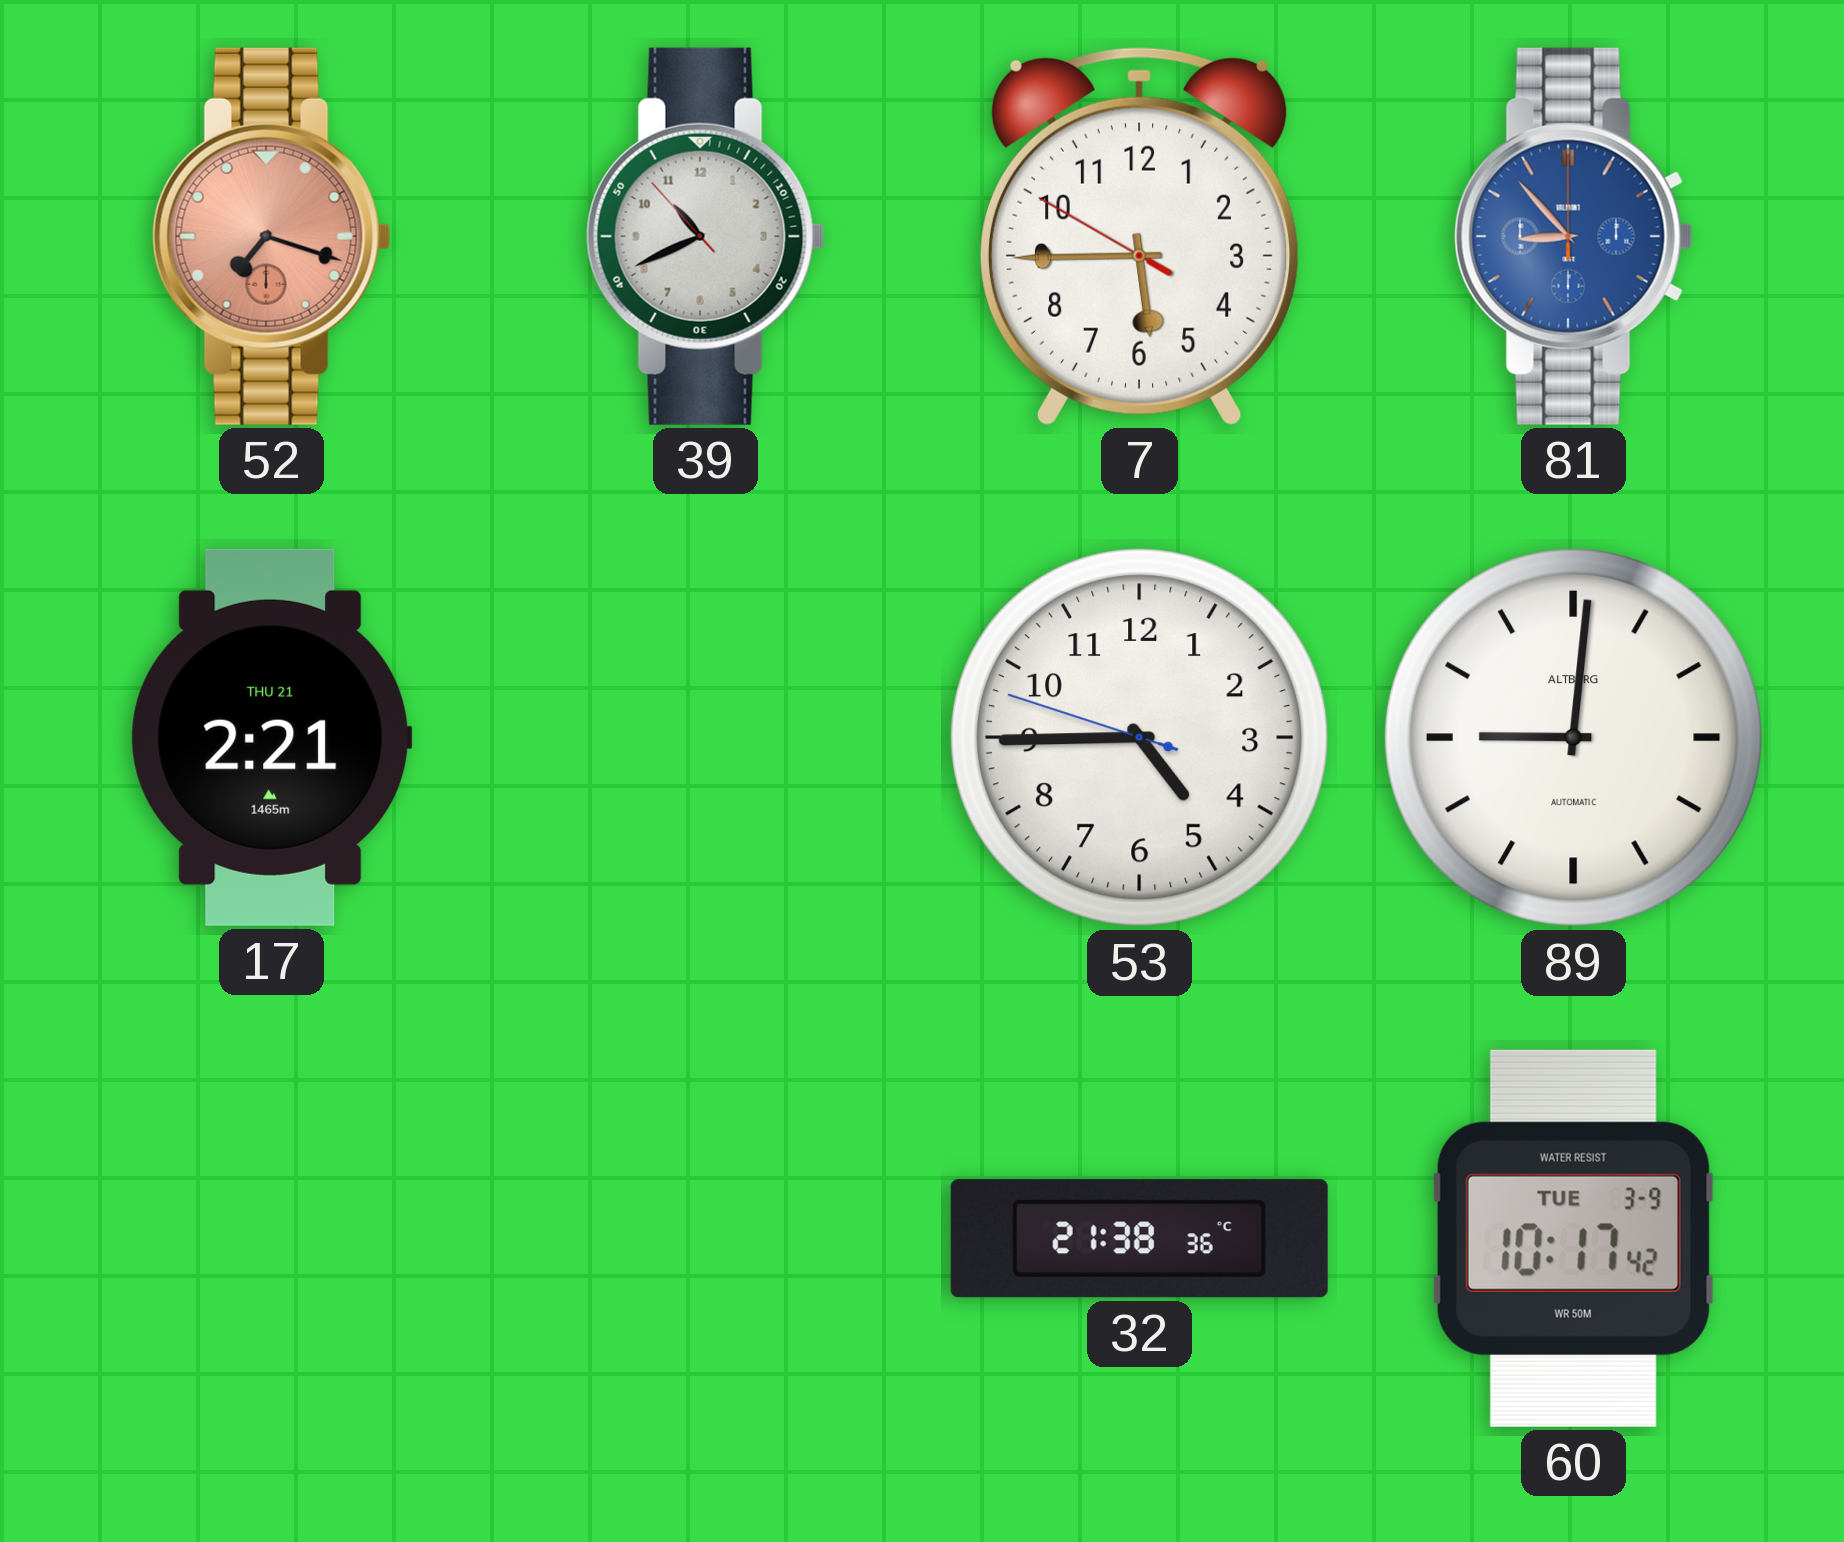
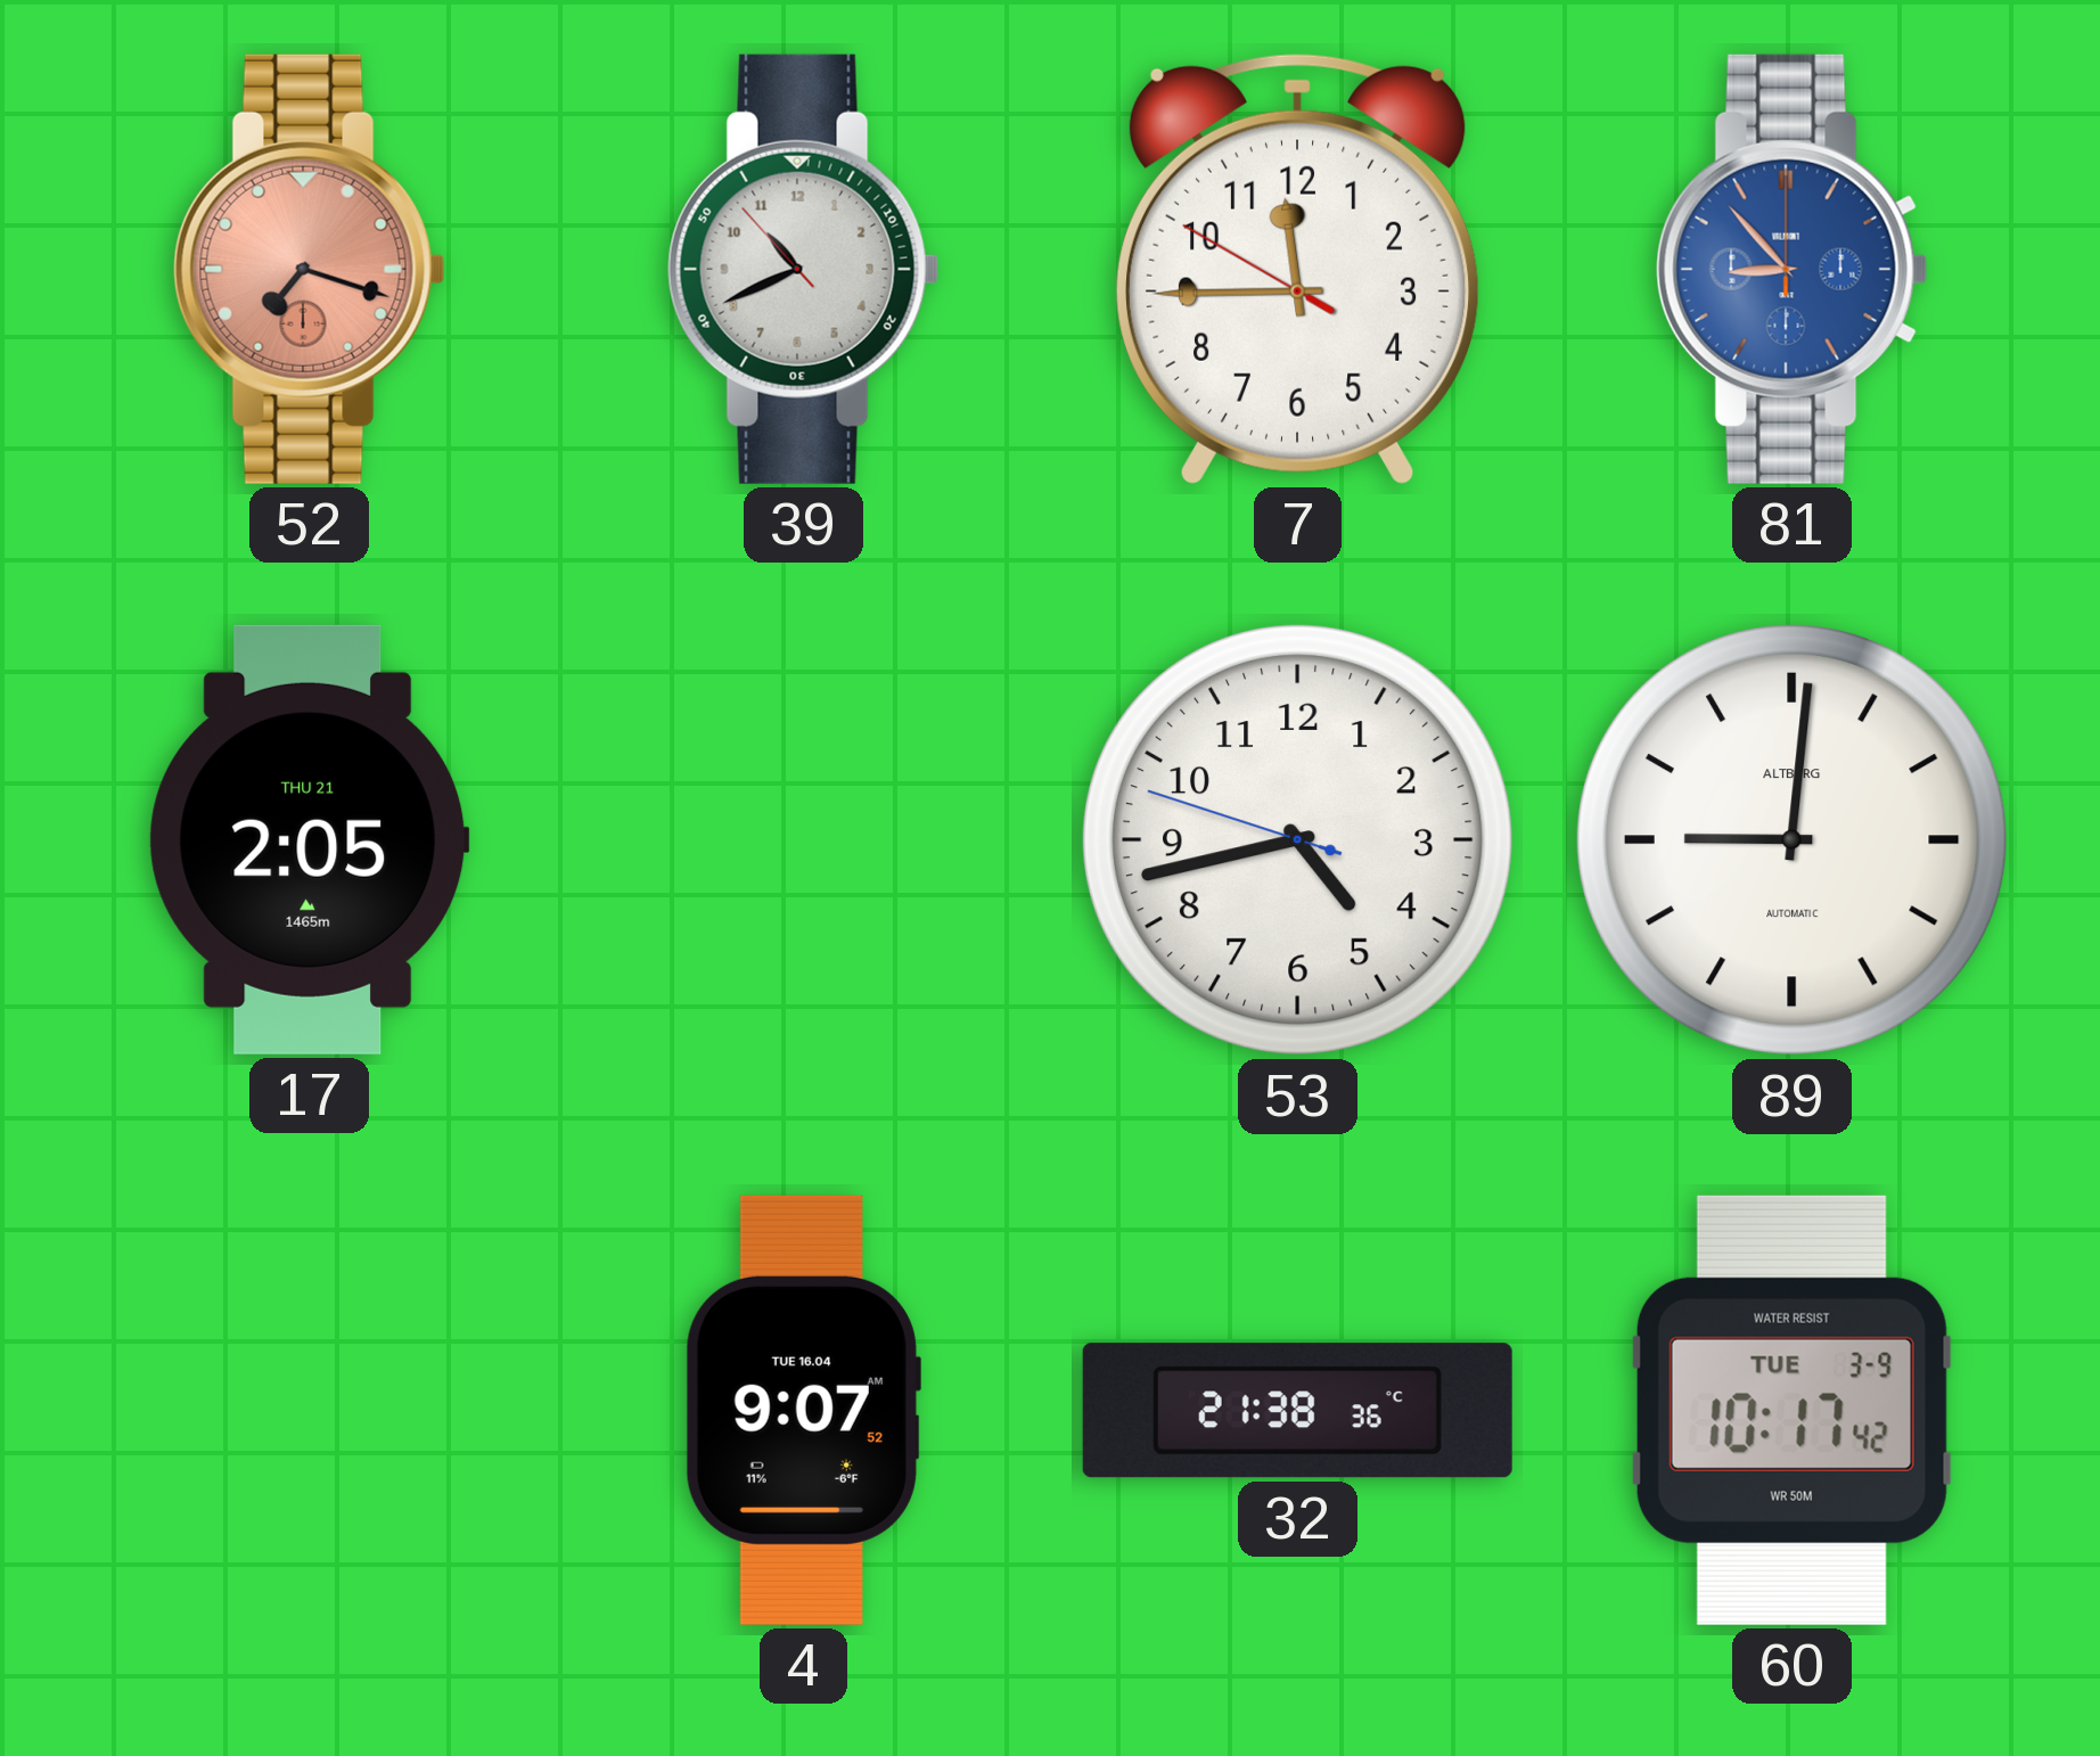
7: 5:44 -> 11:44
17: 2:21 -> 2:05
53: 4:44 -> 4:42
4: none -> 9:07
